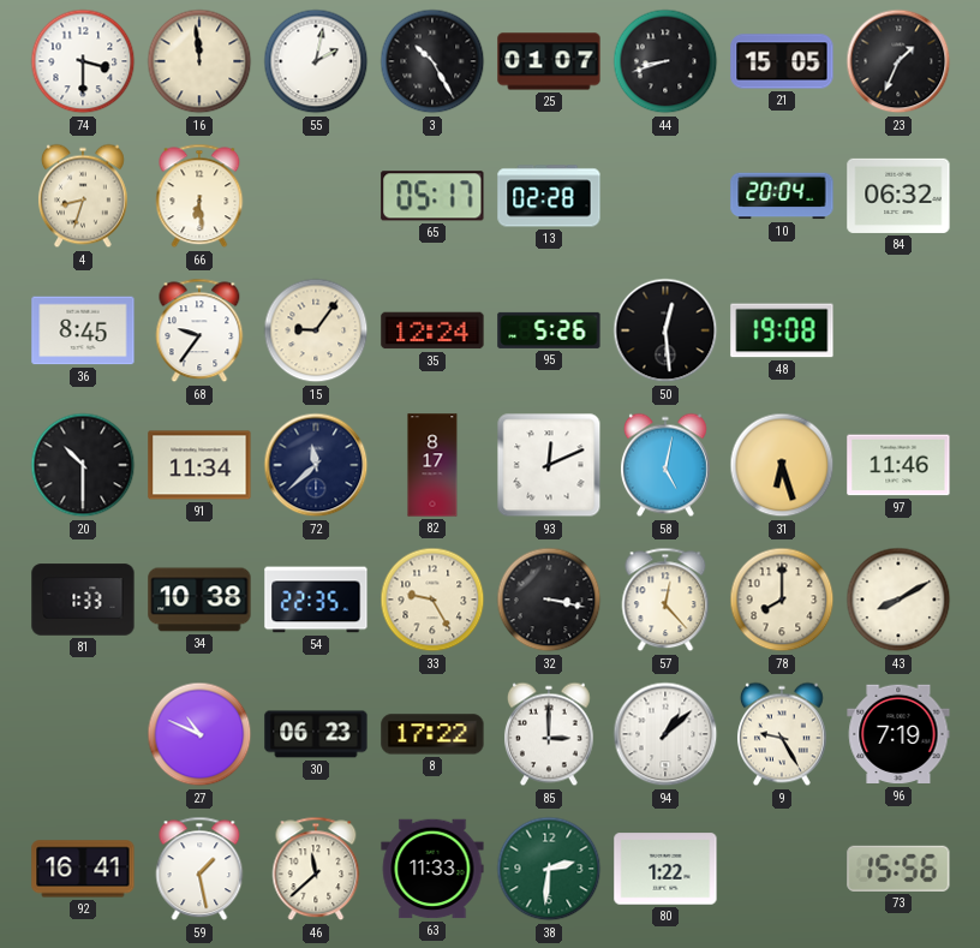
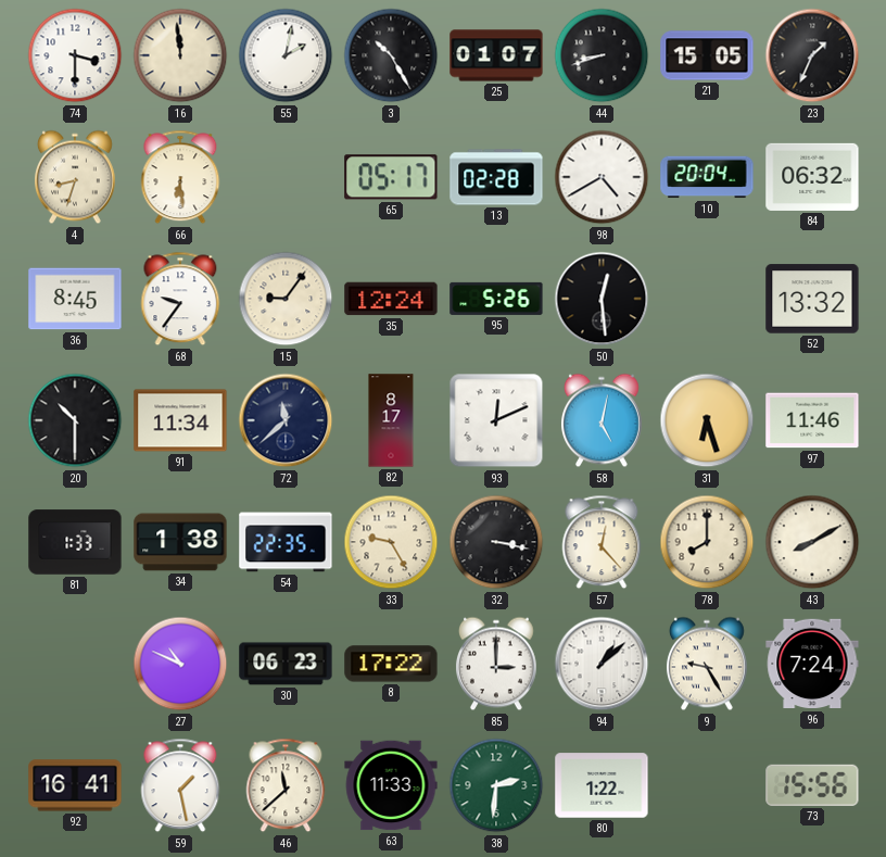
98: none -> 4:40
48: 19:08 -> none
52: none -> 13:32
34: 10:38 -> 1:38
96: 7:19 -> 7:24
